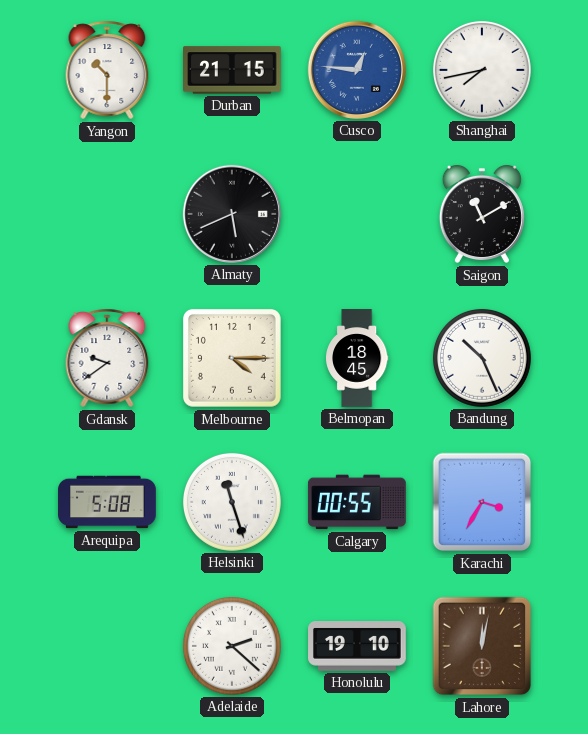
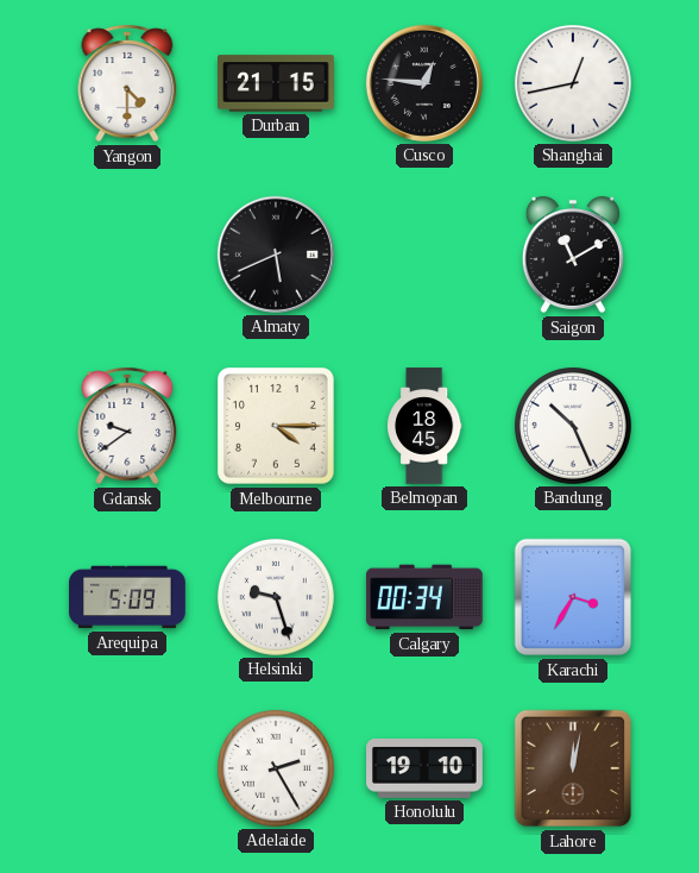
Yangon: 10:30 -> 4:30
Cusco dial: blue -> black
Shanghai: 7:43 -> 12:43
Arequipa: 5:08 -> 5:09
Helsinki: 11:27 -> 9:27
Calgary: 00:55 -> 00:34
Adelaide: 2:22 -> 2:25
